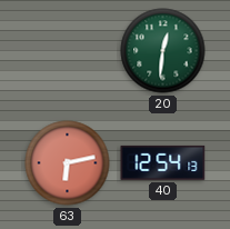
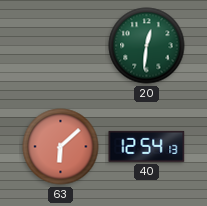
63: 6:13 -> 6:08
